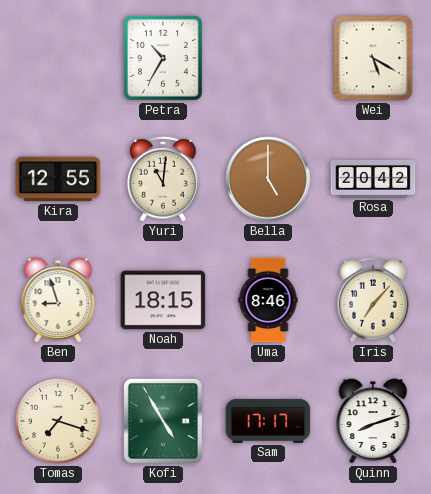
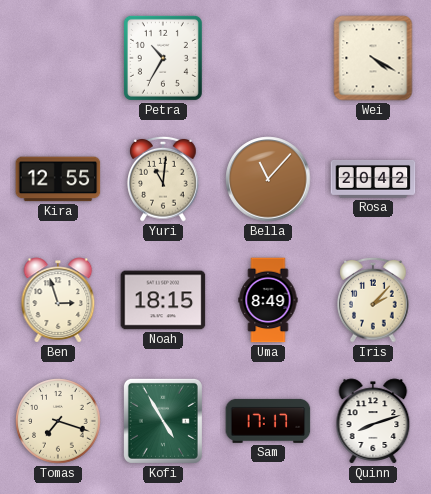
Wei: 5:20 -> 4:20
Bella: 5:00 -> 11:07
Ben: 8:57 -> 2:57
Uma: 8:46 -> 8:49
Iris: 7:07 -> 2:07
